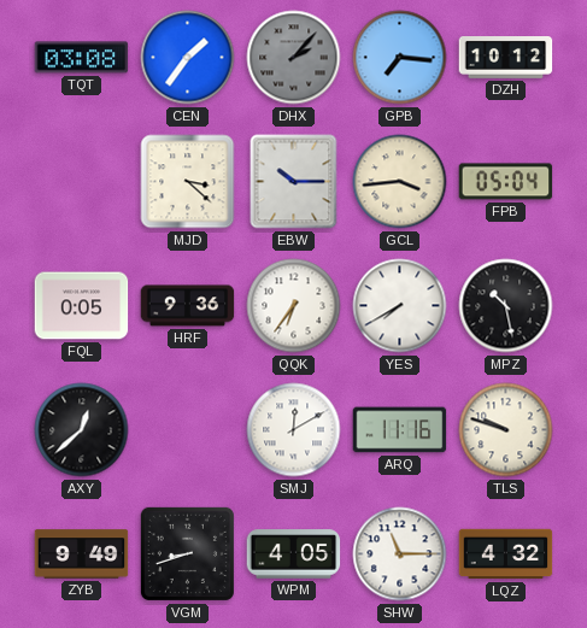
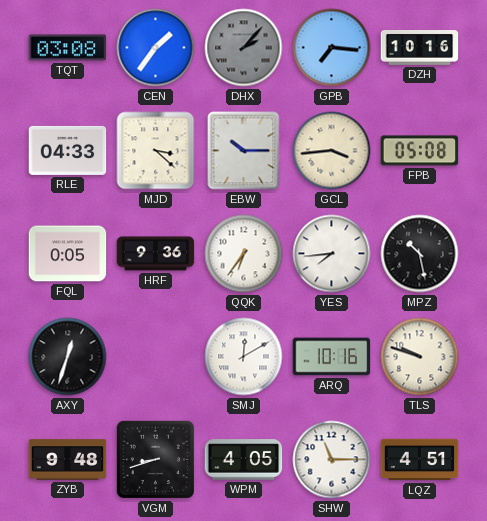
DZH: 10:12 -> 10:16
RLE: none -> 04:33
FPB: 05:04 -> 05:08
YES: 7:40 -> 7:44
AXY: 12:38 -> 12:33
ARQ: 11:16 -> 10:16
ZYB: 9:49 -> 9:48
LQZ: 4:32 -> 4:51
